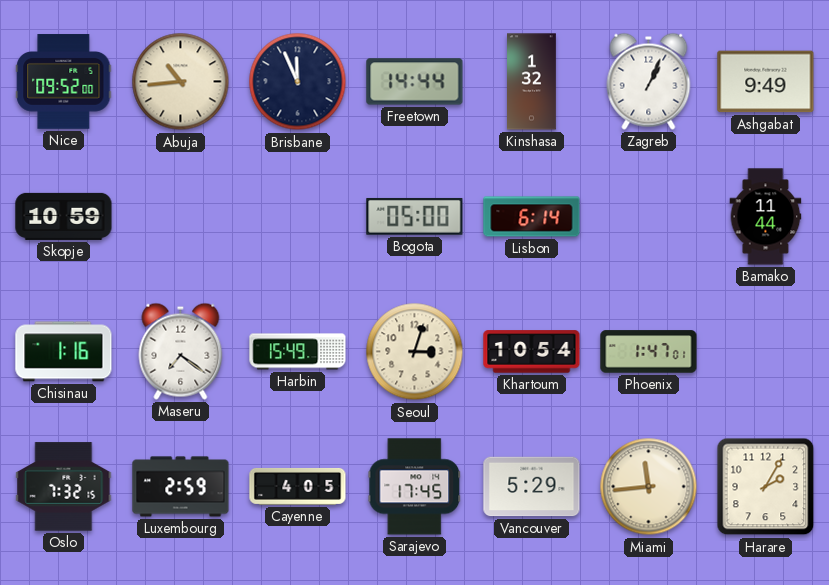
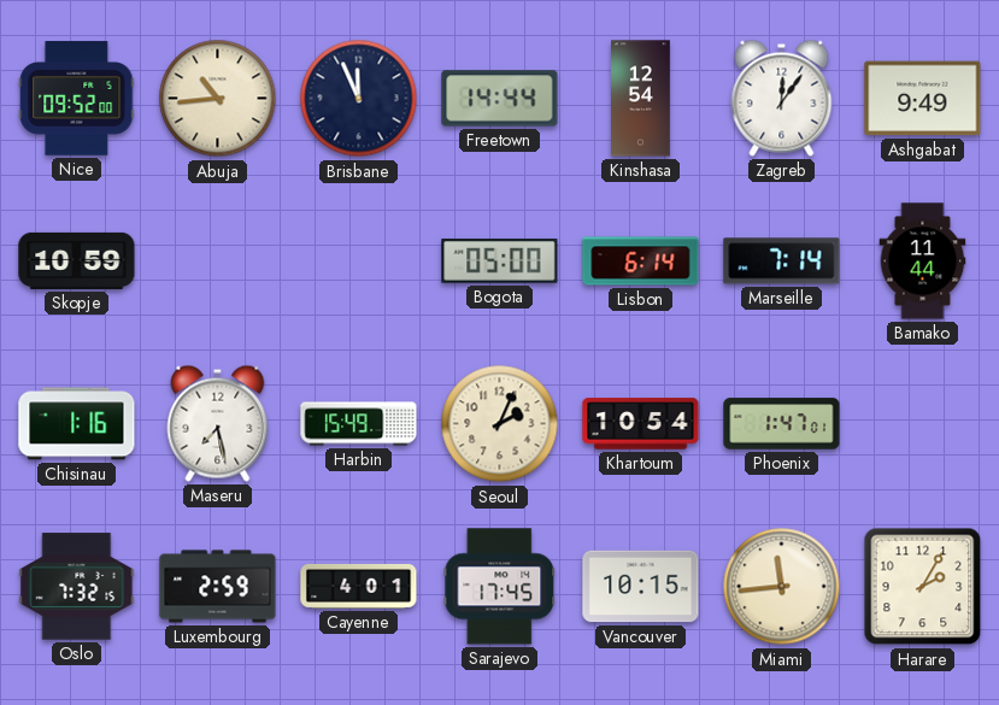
Kinshasa: 1:32 -> 12:54
Zagreb: 1:04 -> 12:06
Marseille: none -> 7:14
Maseru: 7:21 -> 7:28
Seoul: 3:03 -> 2:04
Cayenne: 4:05 -> 4:01
Vancouver: 5:29 -> 10:15
